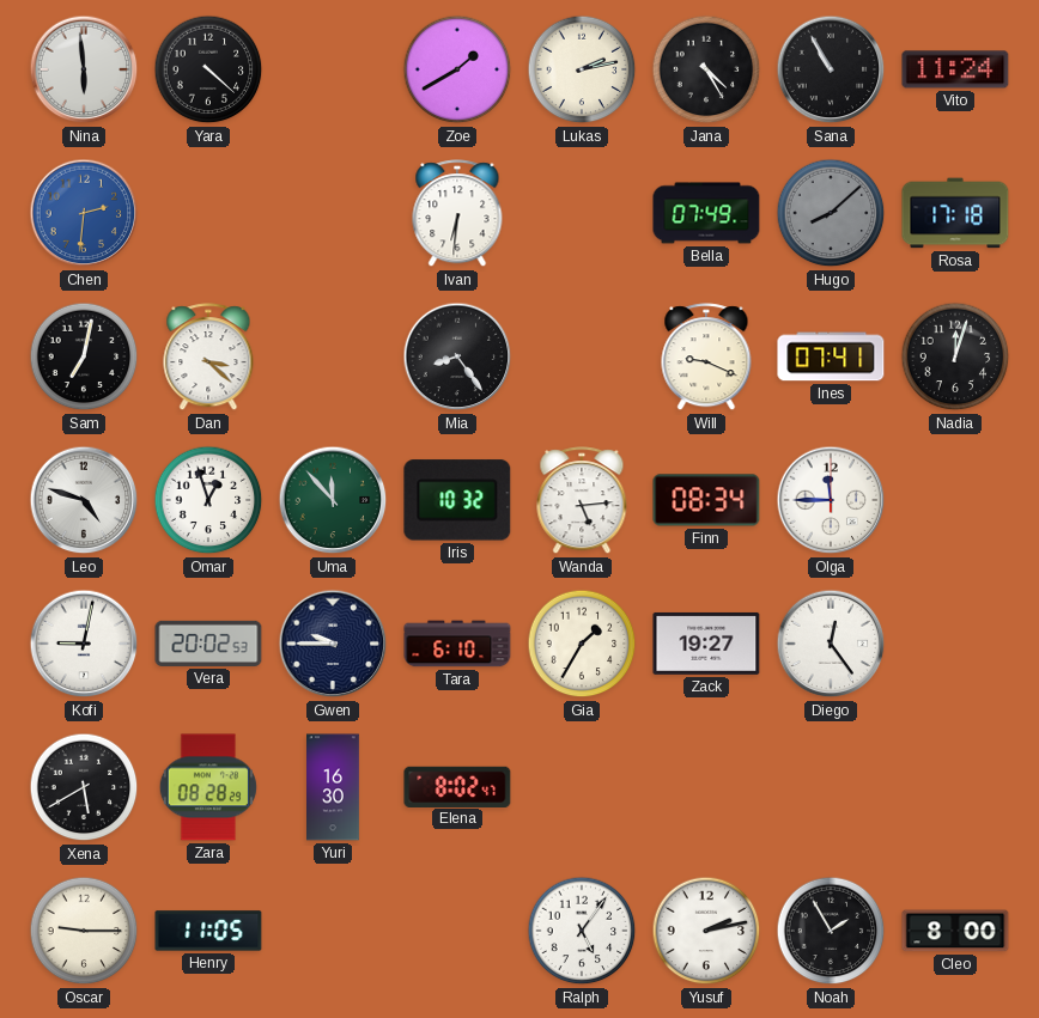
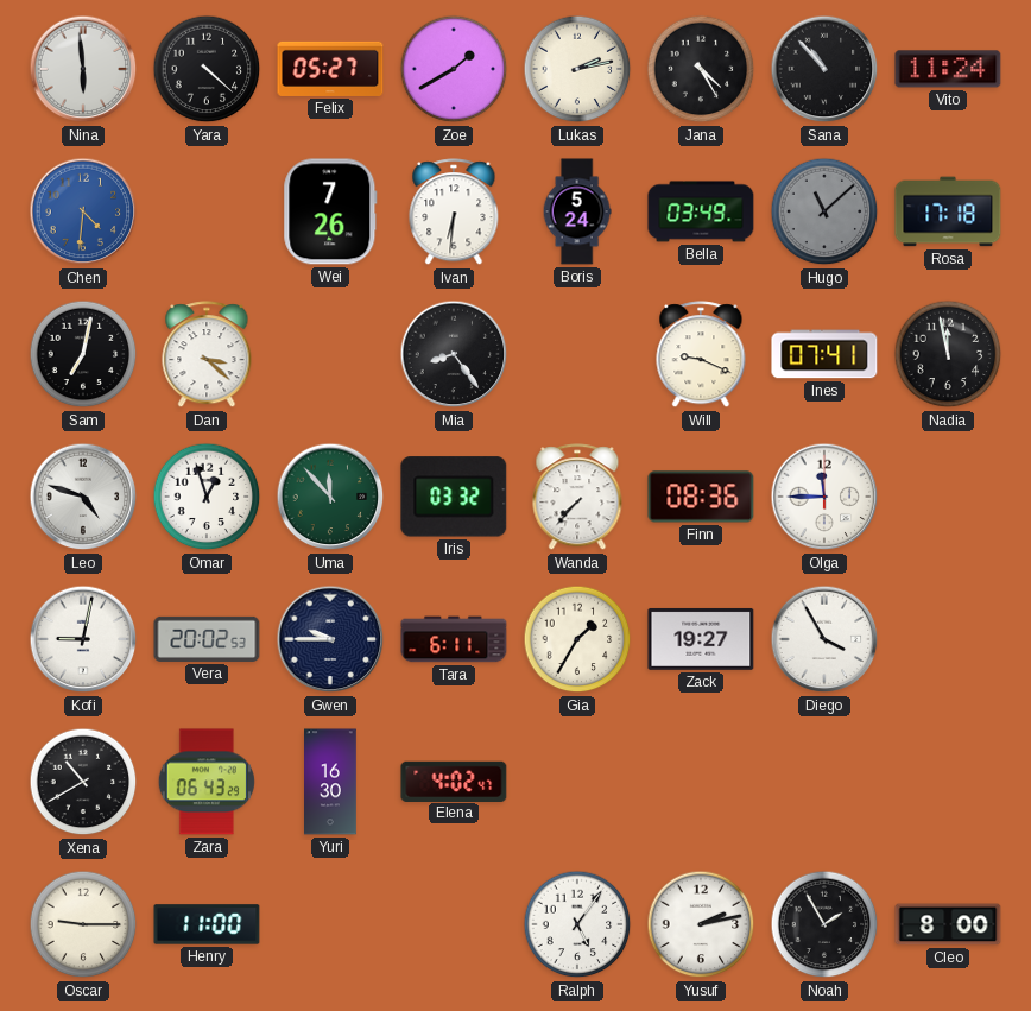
Felix: none -> 05:27
Sana: 10:55 -> 10:53
Chen: 2:31 -> 4:31
Wei: none -> 7:26
Boris: none -> 5:24
Bella: 07:49 -> 03:49
Hugo: 8:08 -> 11:08
Nadia: 12:03 -> 11:58
Iris: 10:32 -> 03:32
Wanda: 5:14 -> 7:37
Finn: 08:34 -> 08:36
Tara: 6:10 -> 6:11
Diego: 12:24 -> 3:55
Xena: 5:40 -> 10:40
Zara: 08:28 -> 06:43
Elena: 8:02 -> 4:02
Henry: 11:05 -> 11:00
